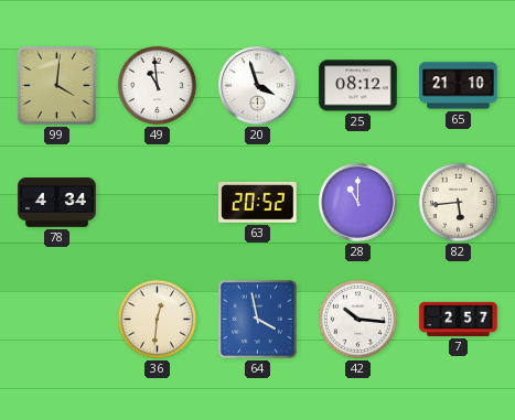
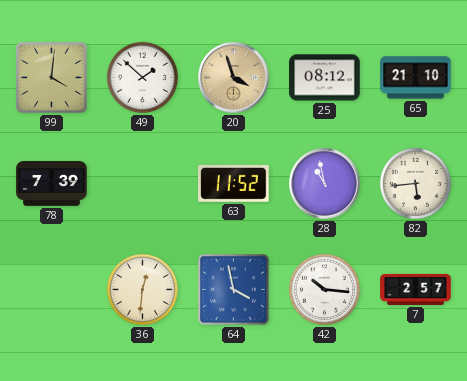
49: 10:59 -> 1:52
20 dial: white -> champagne
78: 4:34 -> 7:39
63: 20:52 -> 11:52
28: 11:00 -> 10:58
